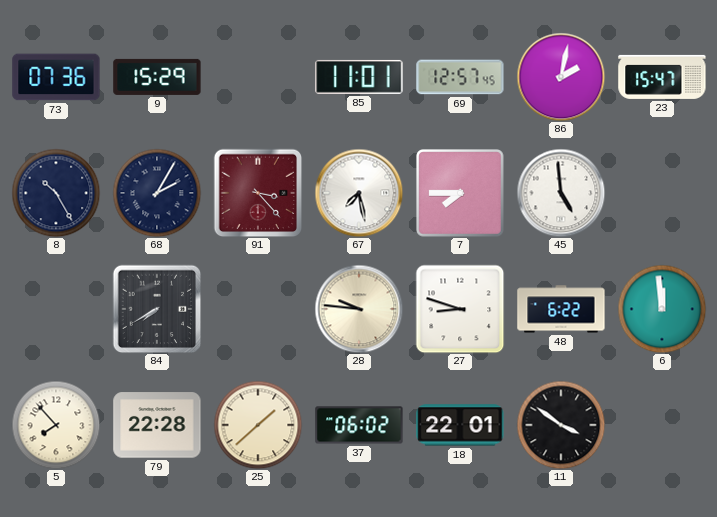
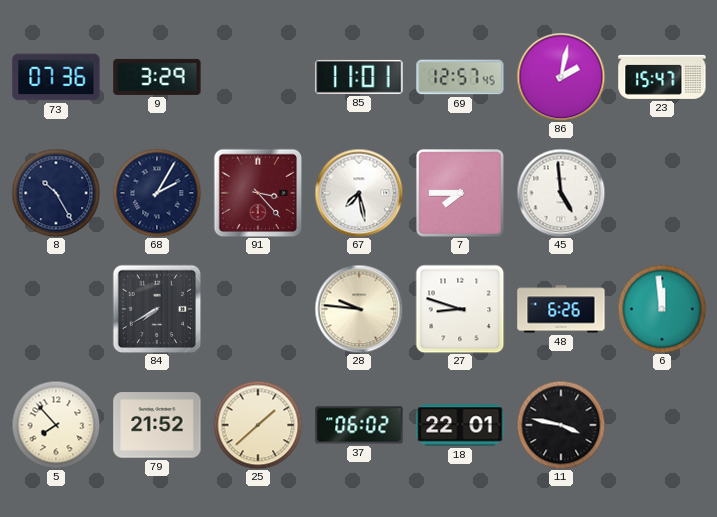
9: 15:29 -> 3:29
48: 6:22 -> 6:26
79: 22:28 -> 21:52
11: 3:51 -> 3:47
